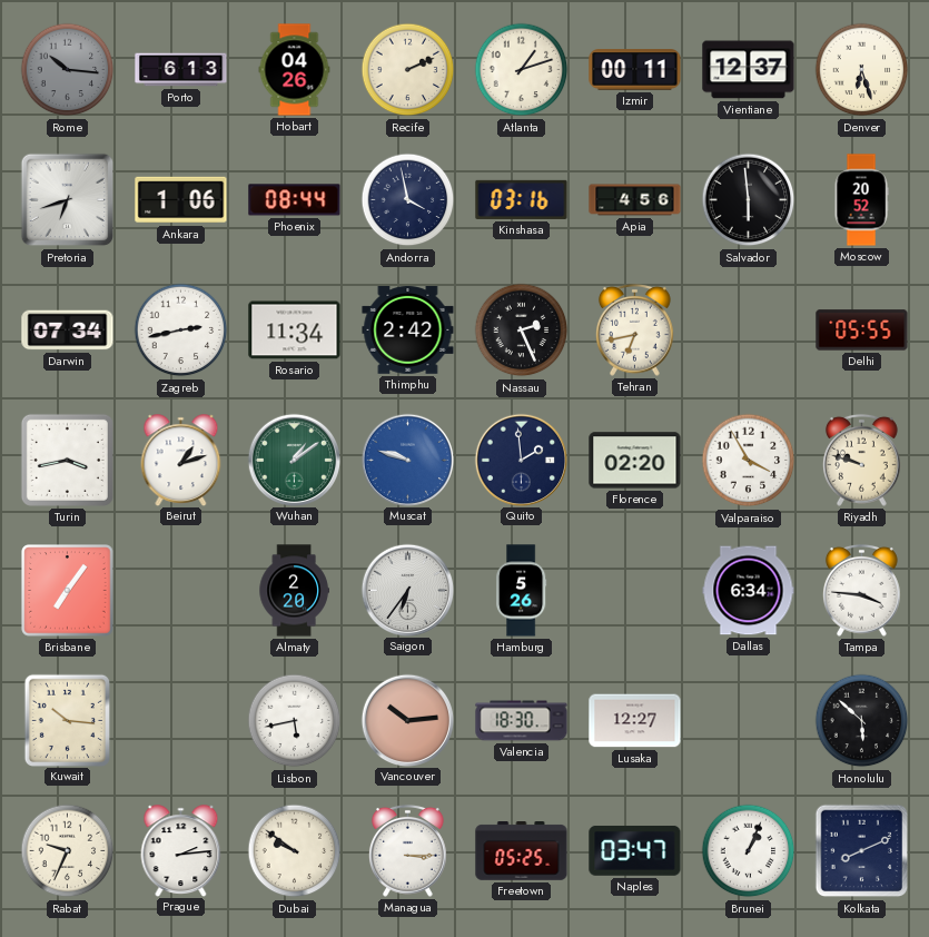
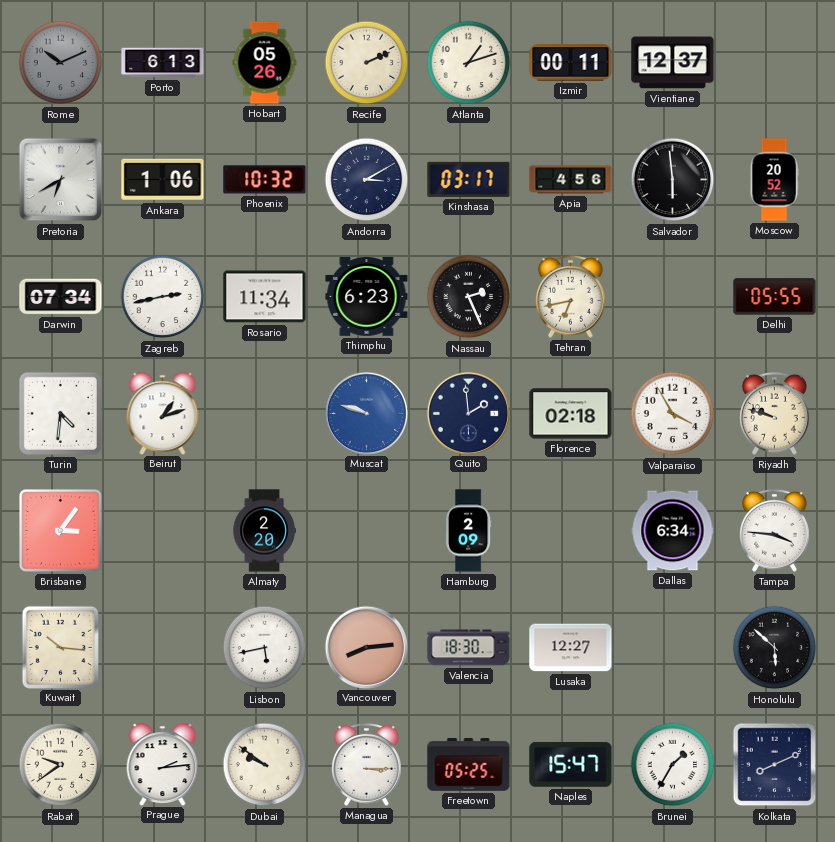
Rome: 10:16 -> 10:11
Hobart: 04:26 -> 05:26
Denver: 6:27 -> none
Pretoria: 6:42 -> 6:40
Phoenix: 08:44 -> 10:32
Andorra: 3:58 -> 3:10
Kinshasa: 03:16 -> 03:17
Thimphu: 2:42 -> 6:23
Turin: 3:43 -> 4:31
Wuhan: 1:09 -> none
Florence: 02:20 -> 02:18
Brisbane: 7:06 -> 3:06
Saigon: 6:36 -> none
Hamburg: 5:26 -> 2:09
Vancouver: 10:14 -> 8:14
Rabat: 9:34 -> 9:39
Naples: 03:47 -> 15:47
Brunei: 1:04 -> 1:35
